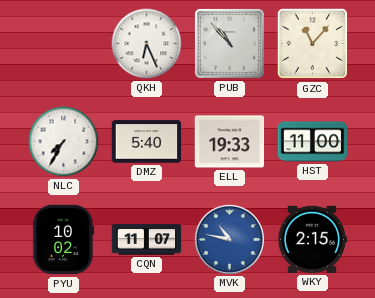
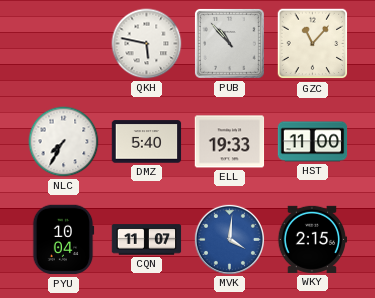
QKH: 6:26 -> 5:47
PYU: 10:02 -> 10:04
MVK: 10:47 -> 4:01
